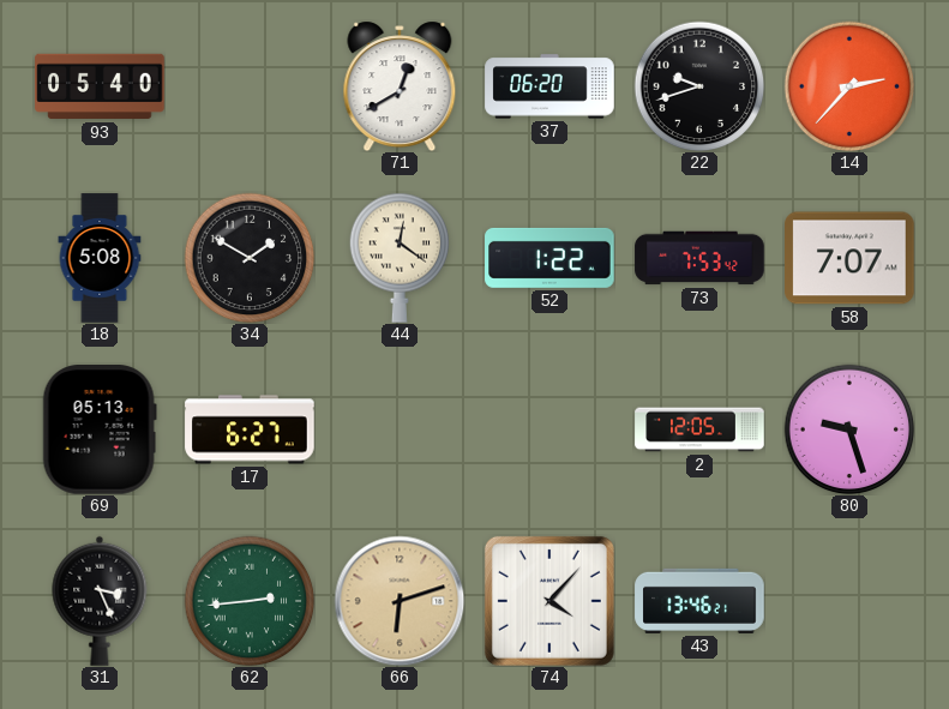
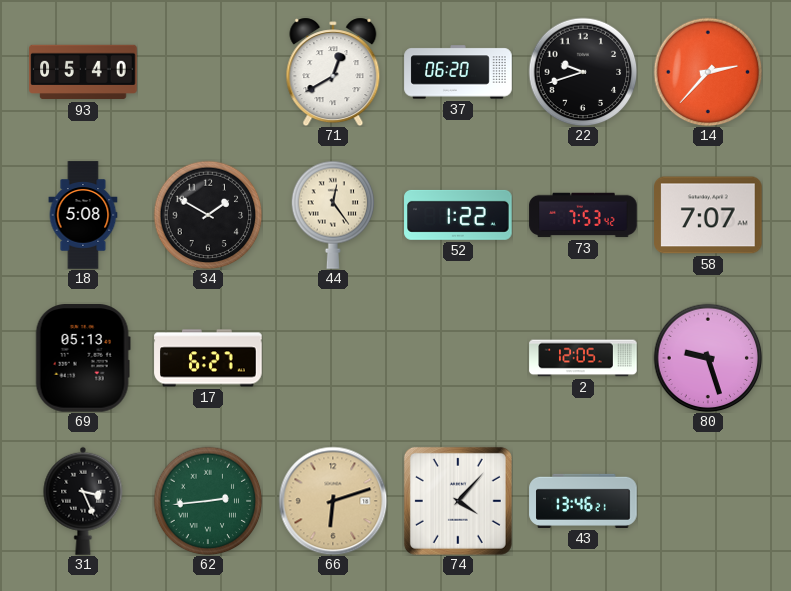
44: 12:21 -> 12:24
